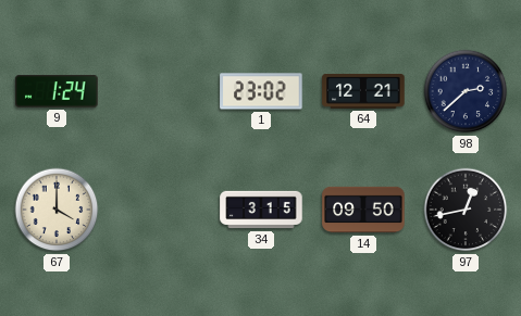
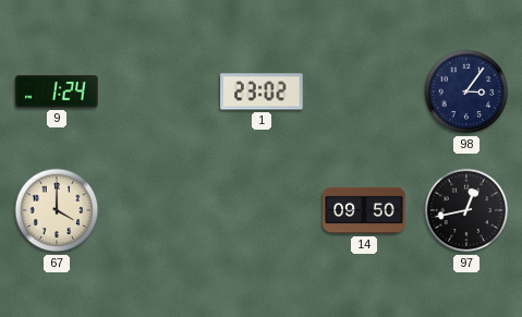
64: 12:21 -> none
98: 2:38 -> 3:06
34: 3:15 -> none
